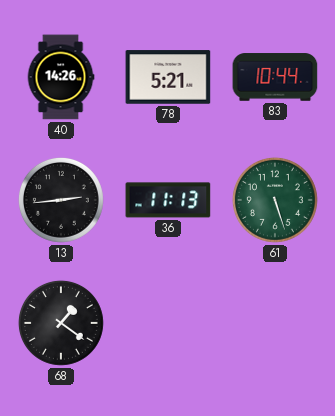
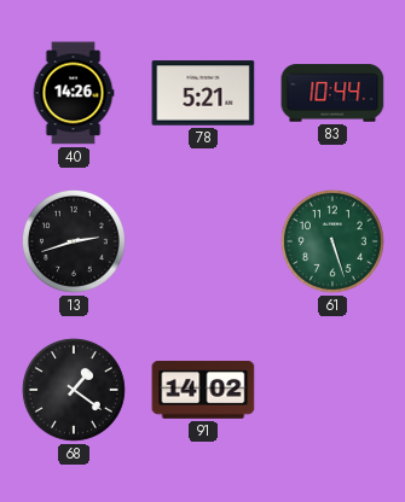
13: 2:44 -> 2:42
36: 11:13 -> none
91: none -> 14:02
